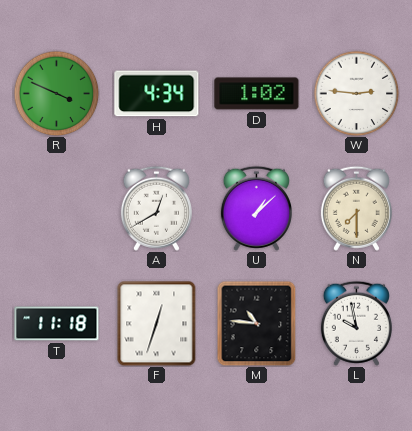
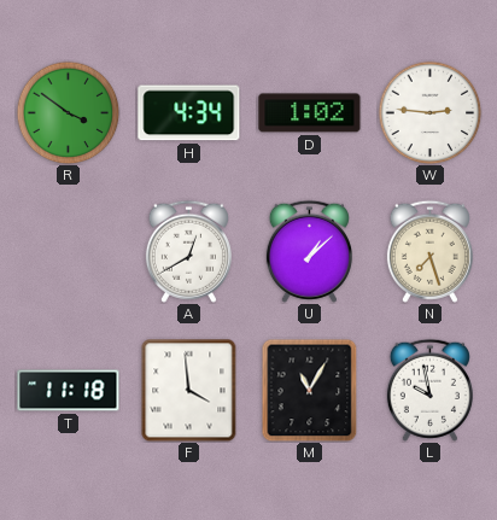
R: 3:49 -> 3:51
N: 7:30 -> 7:27
F: 12:33 -> 3:59
M: 10:46 -> 11:05
